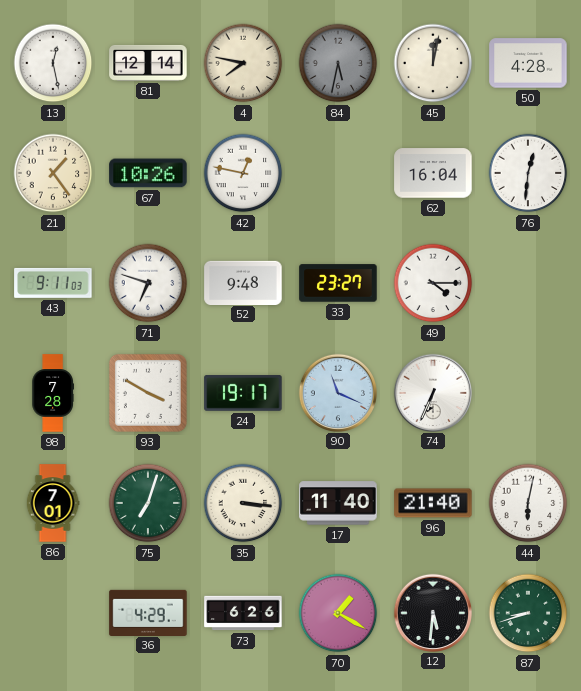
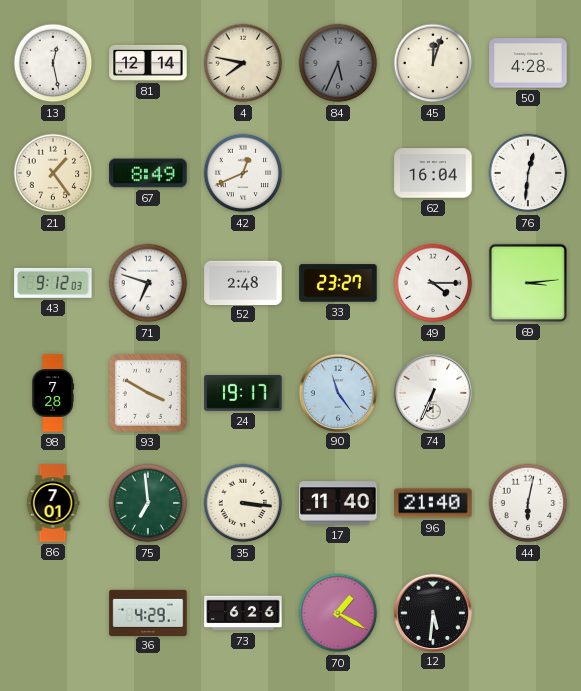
84: 5:32 -> 5:34
45: 12:02 -> 12:03
67: 10:26 -> 8:49
42: 12:47 -> 12:41
43: 9:11 -> 9:12
52: 9:48 -> 2:48
69: none -> 3:14
90: 11:19 -> 11:24
75: 7:03 -> 6:59
87: 8:42 -> none
